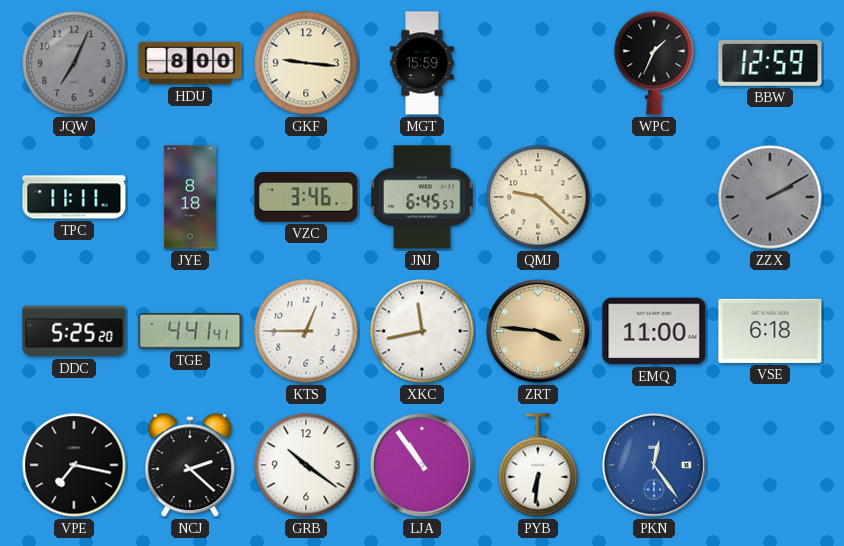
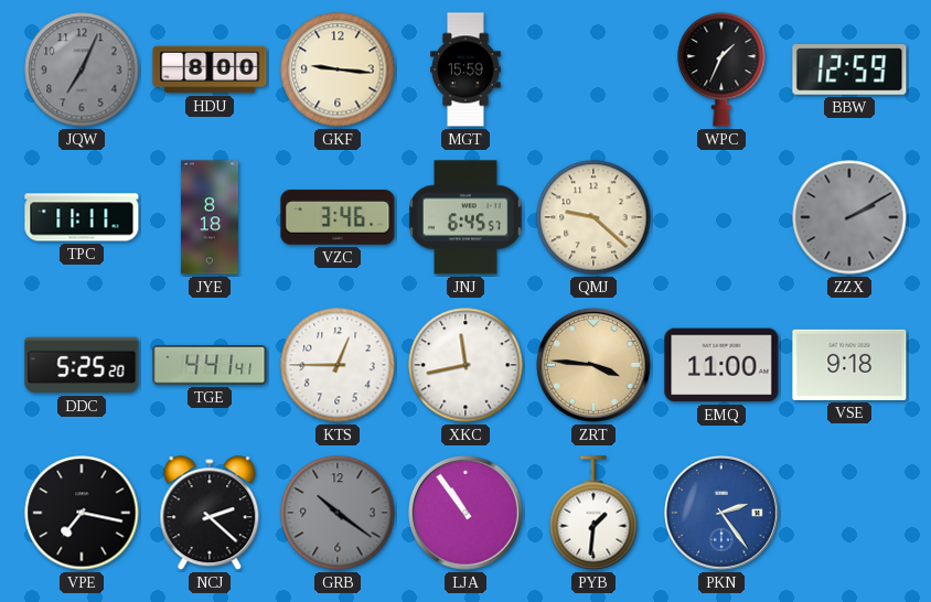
VSE: 6:18 -> 9:18
GRB dial: white -> grey
PYB: 6:31 -> 1:31
PKN: 12:24 -> 2:24
